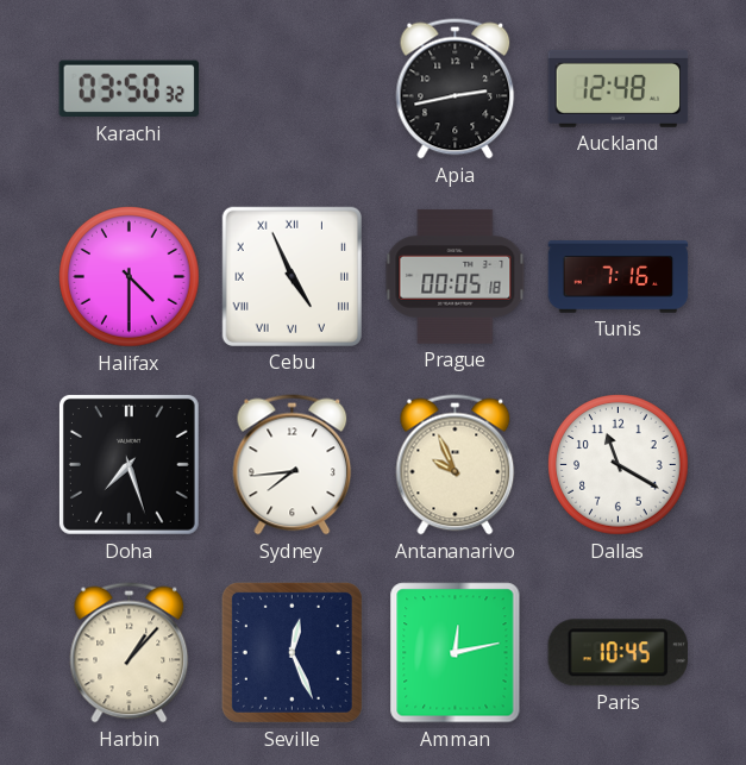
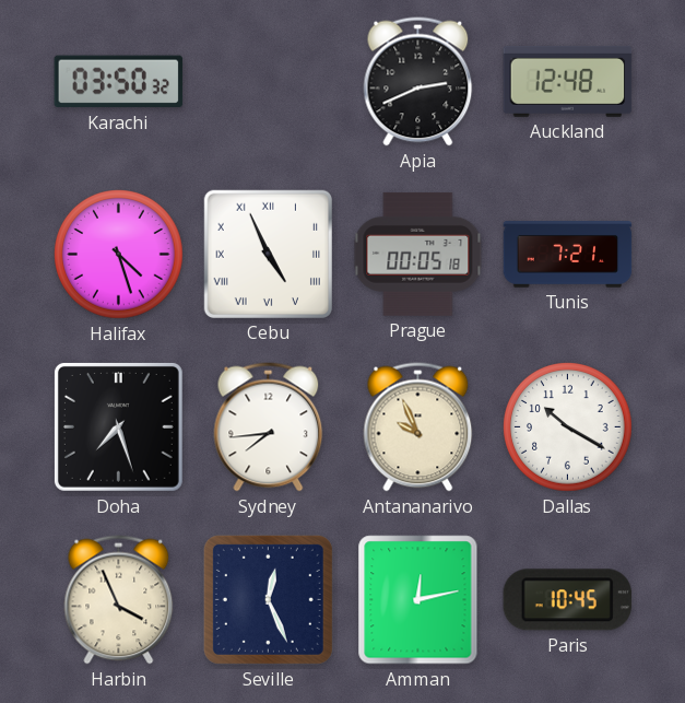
Apia: 2:43 -> 2:41
Halifax: 4:30 -> 4:27
Tunis: 7:16 -> 7:21
Dallas: 11:20 -> 10:20
Harbin: 1:07 -> 3:56
